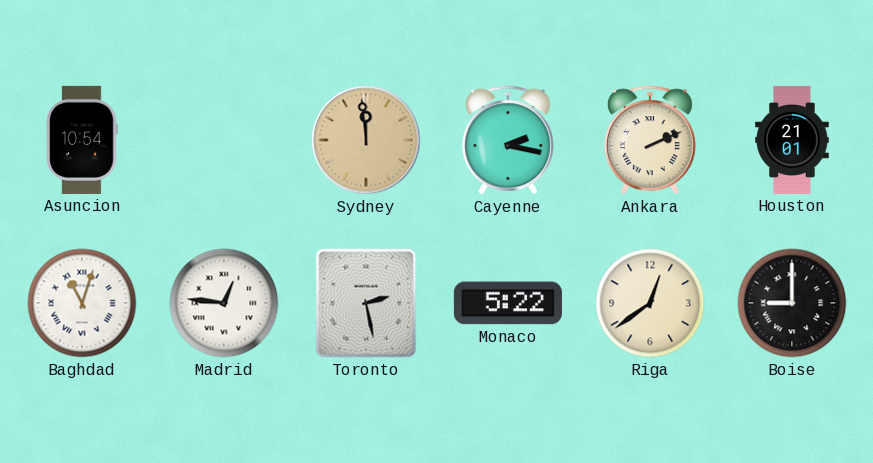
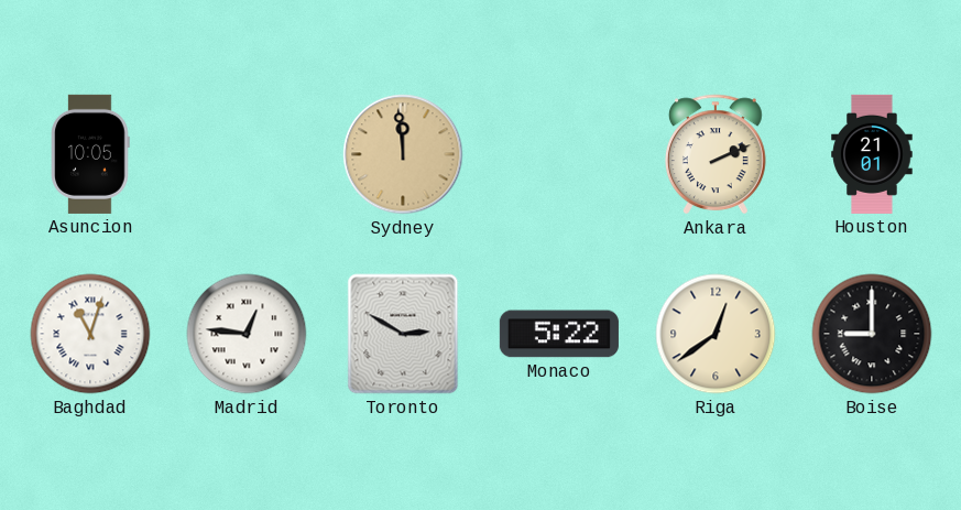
Asuncion: 10:54 -> 10:05
Cayenne: 2:17 -> none
Toronto: 2:28 -> 2:50
